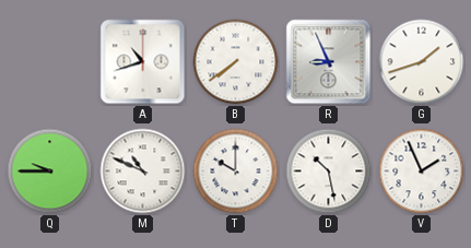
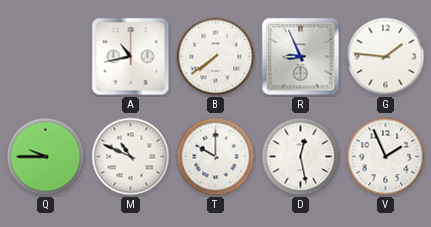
A: 10:42 -> 10:43
G: 1:42 -> 1:46
D: 10:28 -> 12:28
